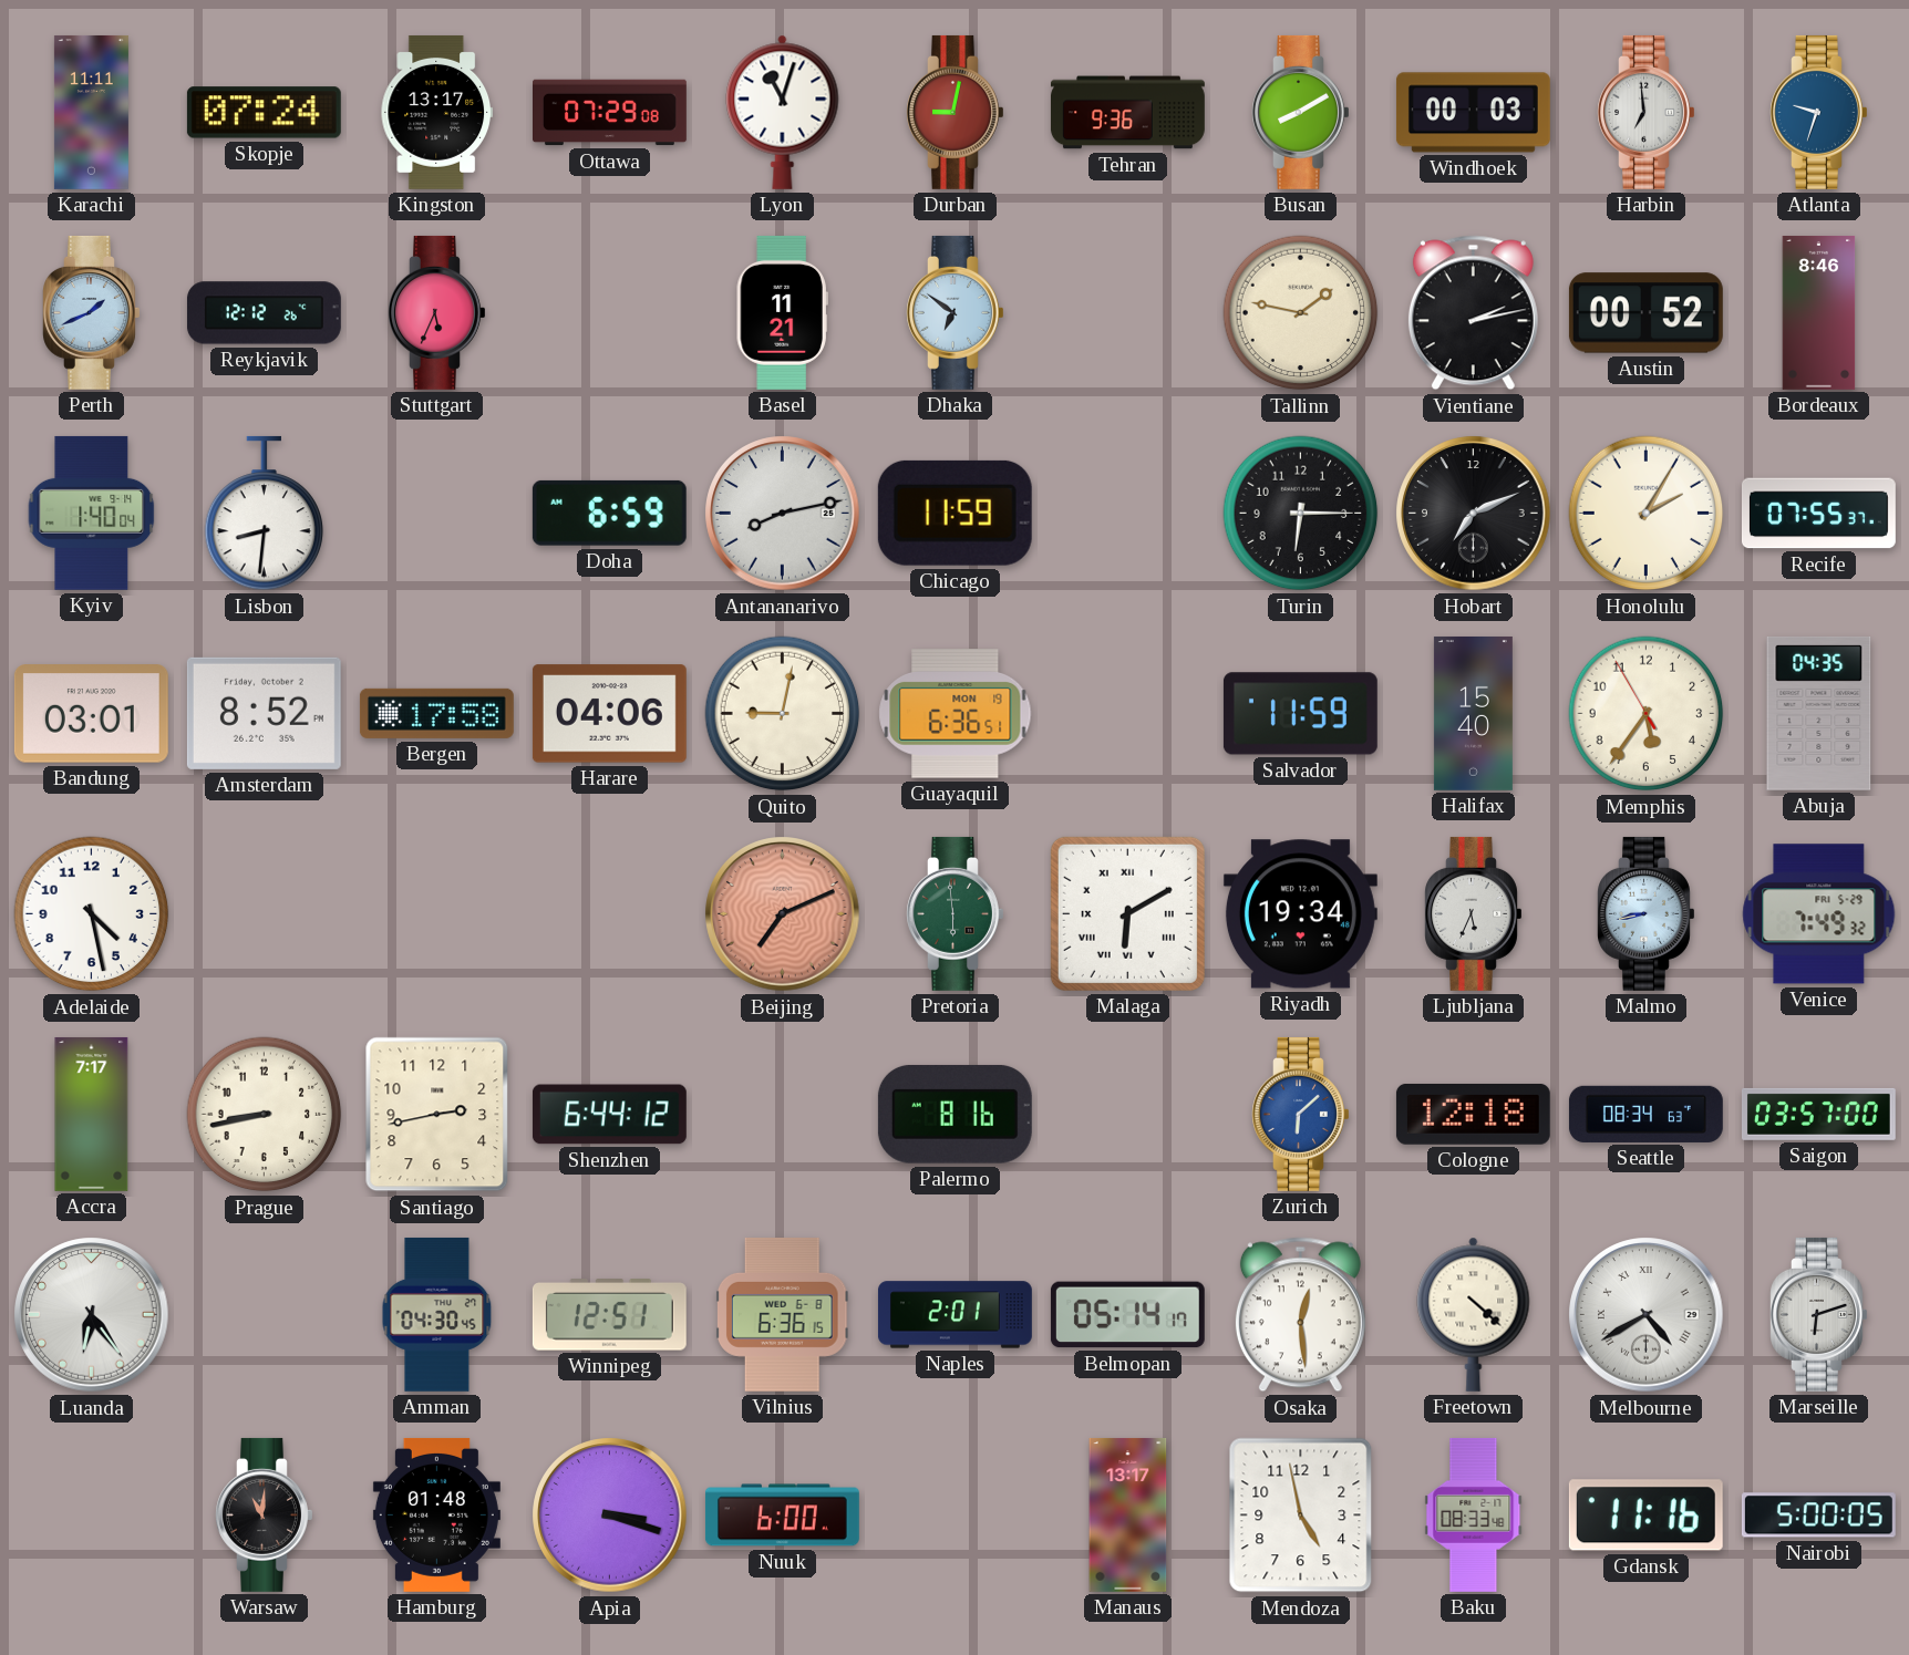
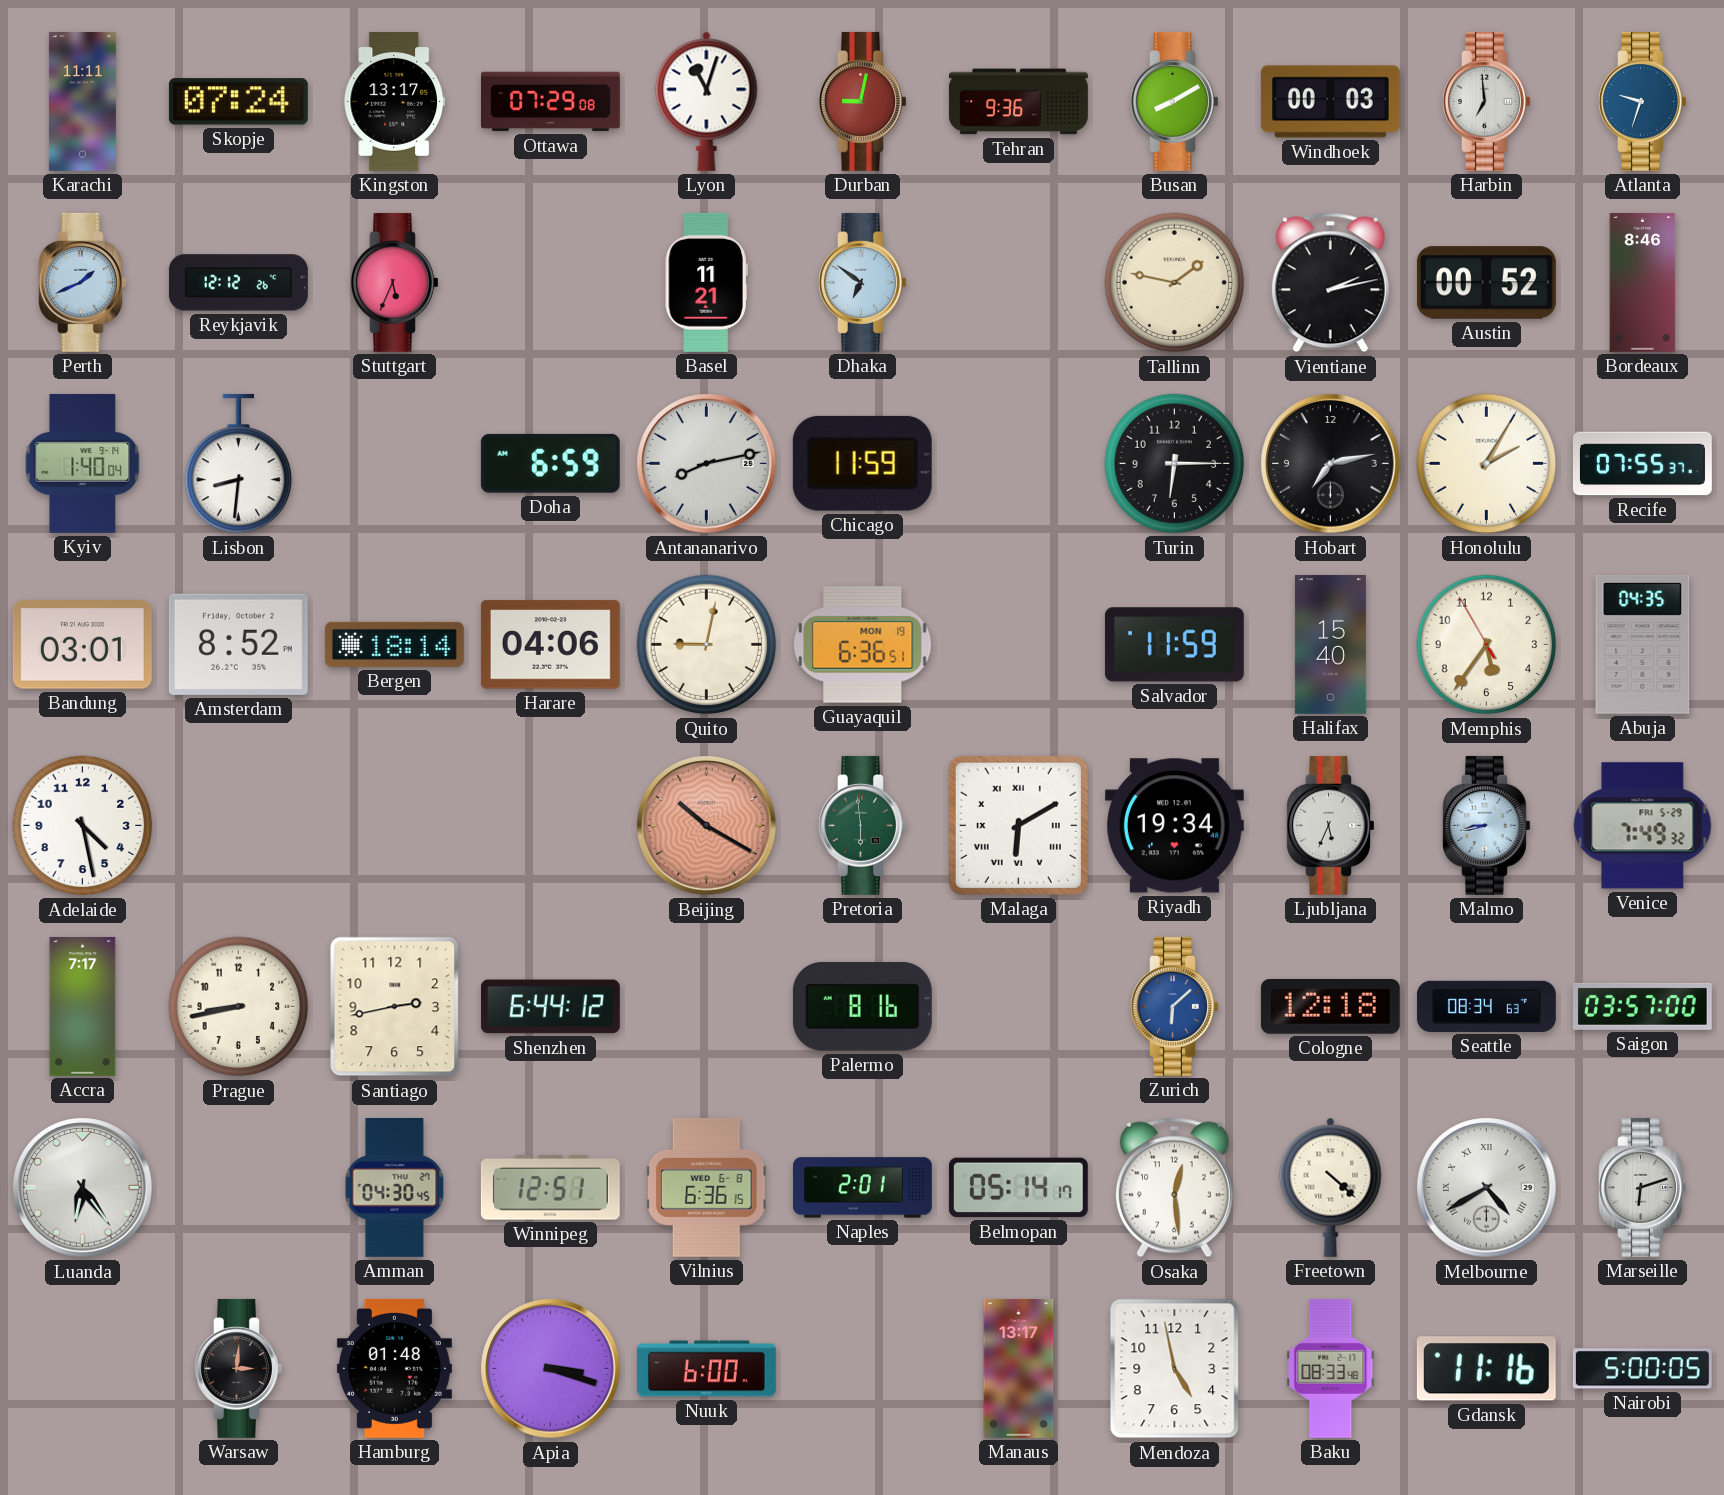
Hobart: 7:11 -> 7:13
Bergen: 17:58 -> 18:14
Beijing: 7:11 -> 10:20
Warsaw: 11:01 -> 3:01
